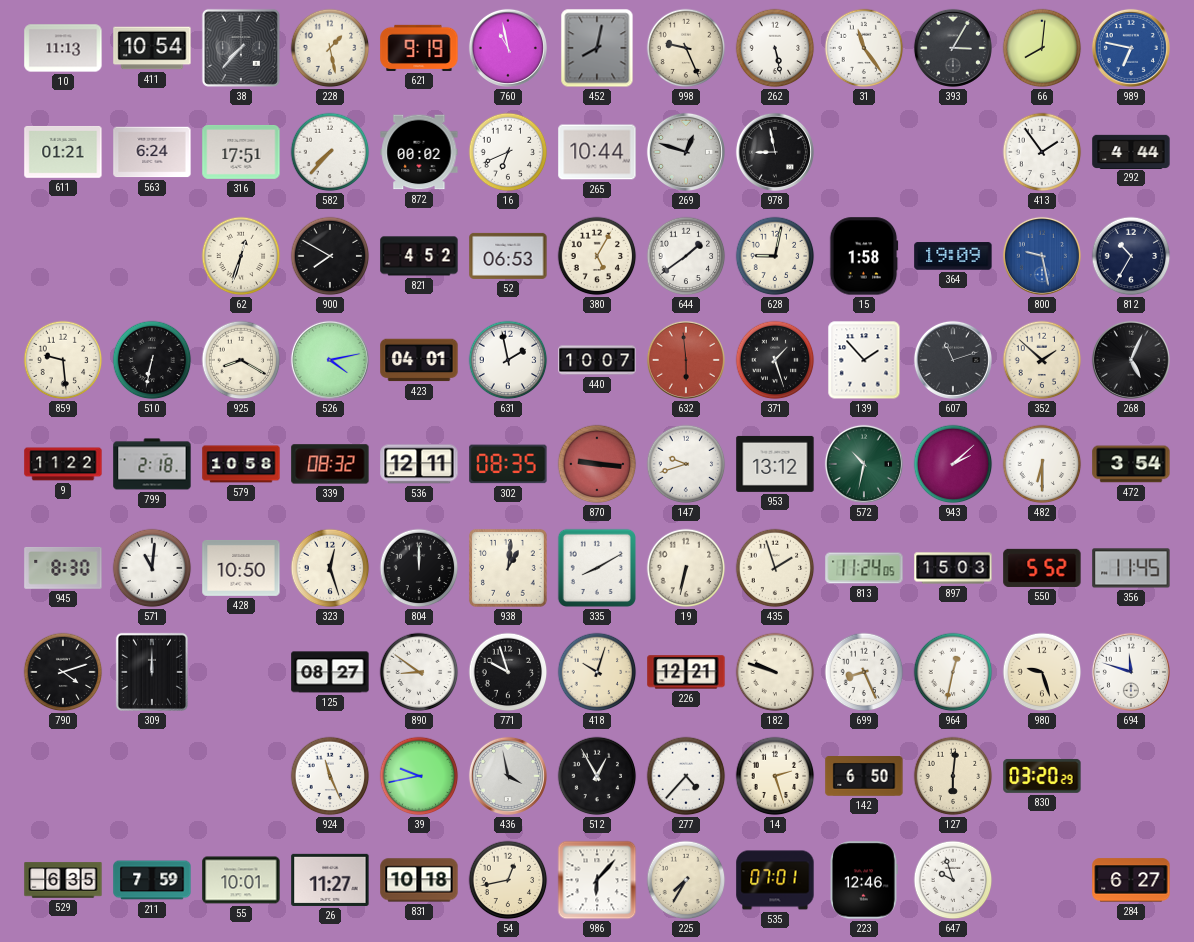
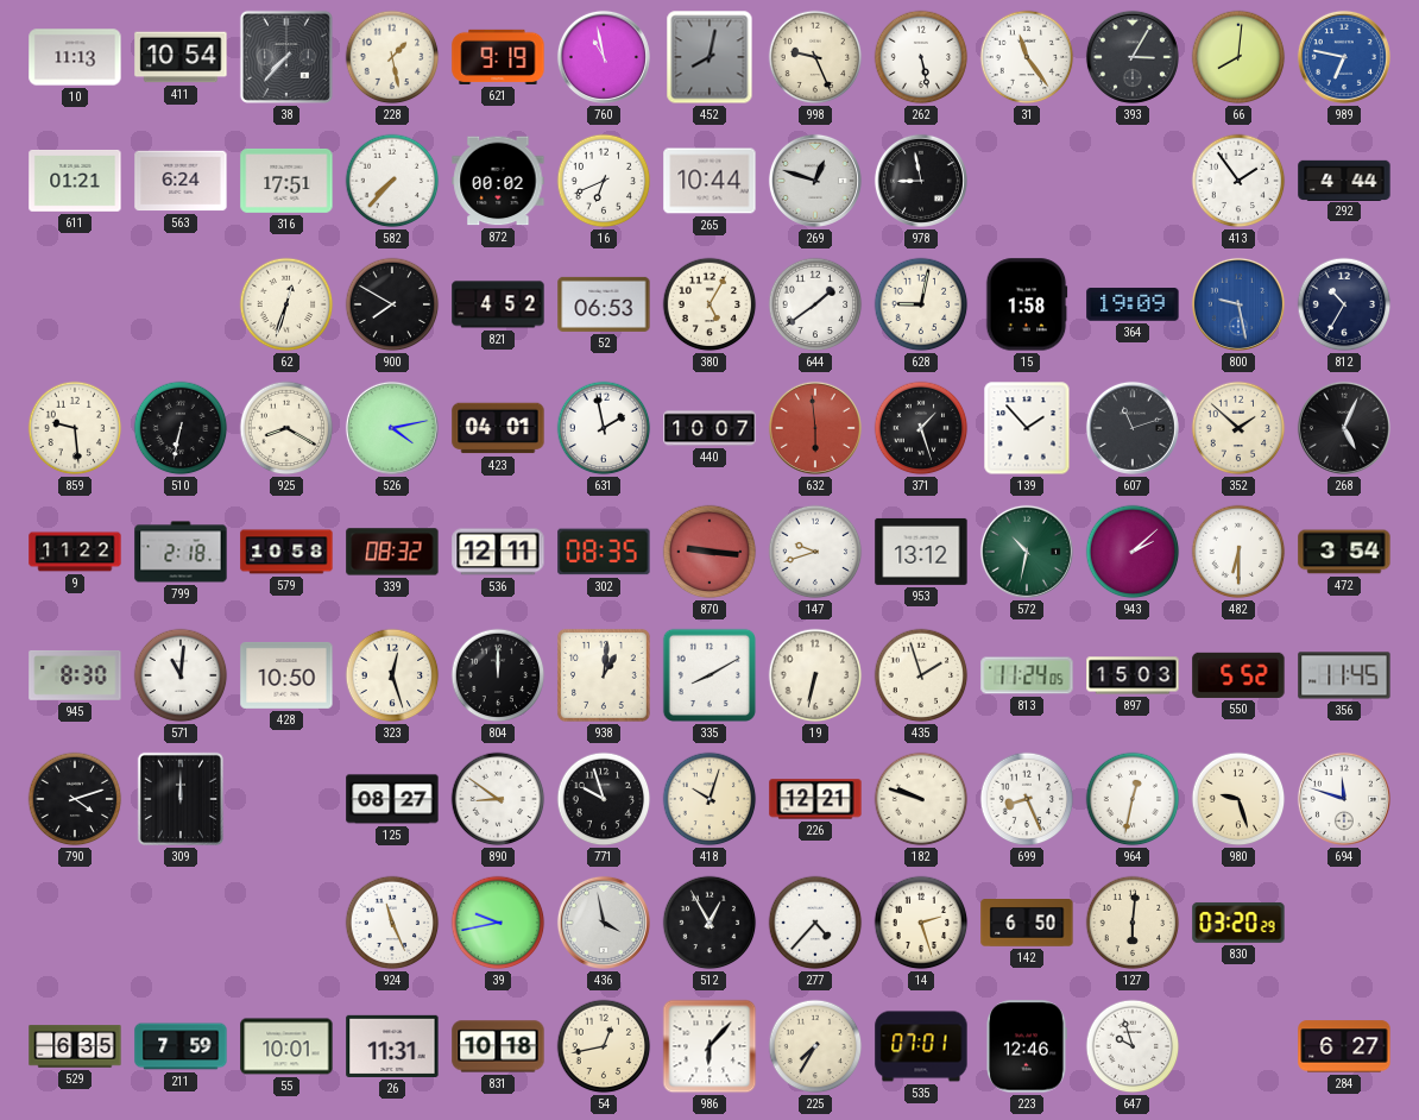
26: 11:27 -> 11:31
